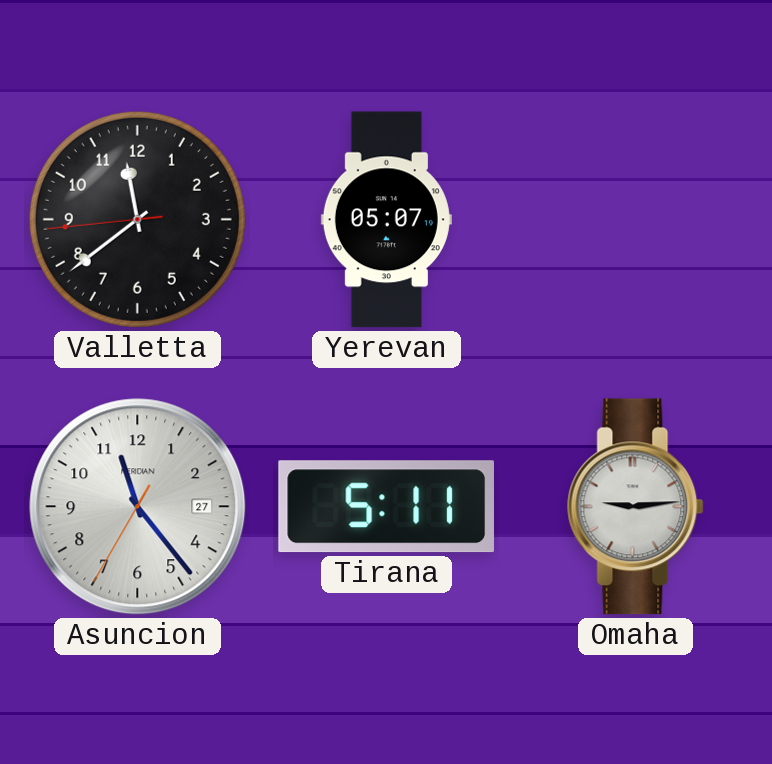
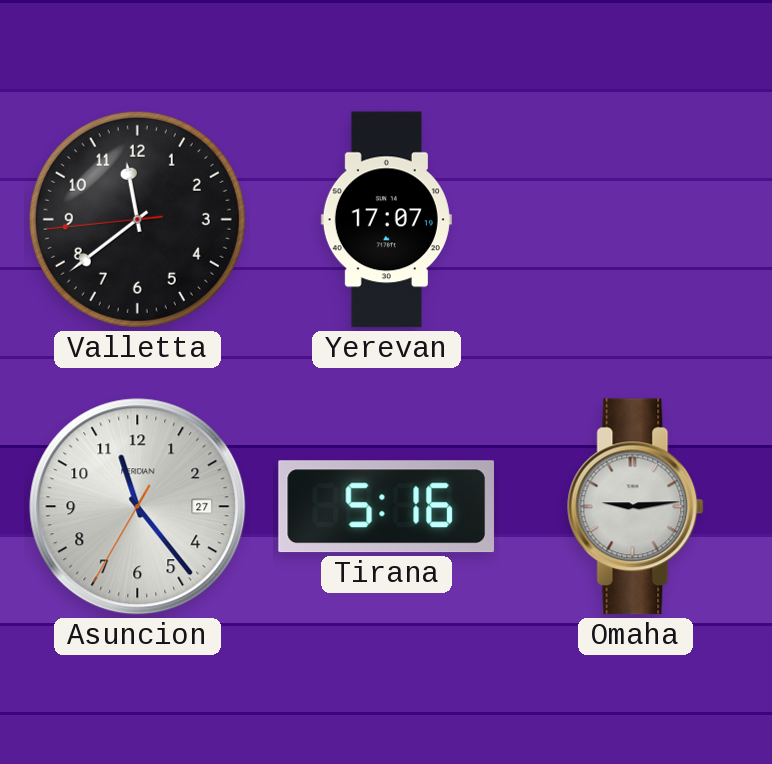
Yerevan: 05:07 -> 17:07
Tirana: 5:11 -> 5:16
